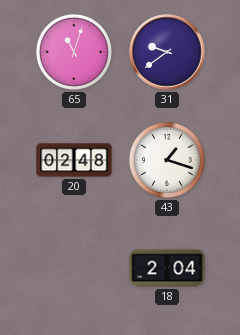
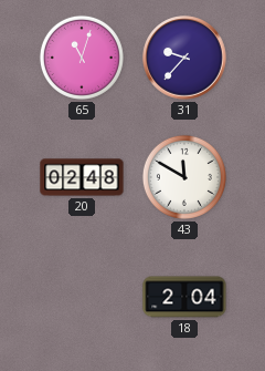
31: 9:39 -> 9:37
43: 1:18 -> 11:50
